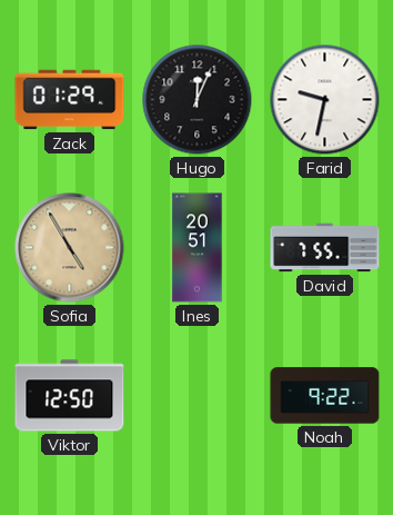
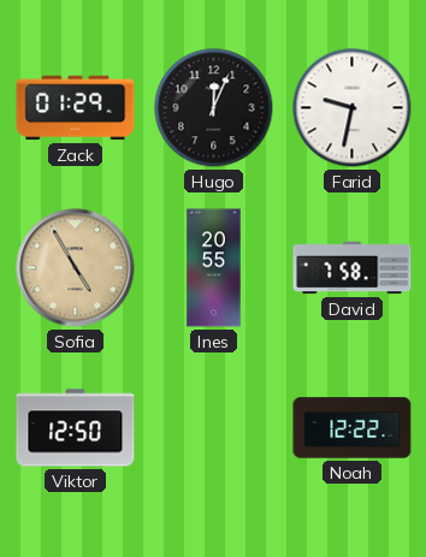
Ines: 20:51 -> 20:55
David: 7:55 -> 7:58
Noah: 9:22 -> 12:22
